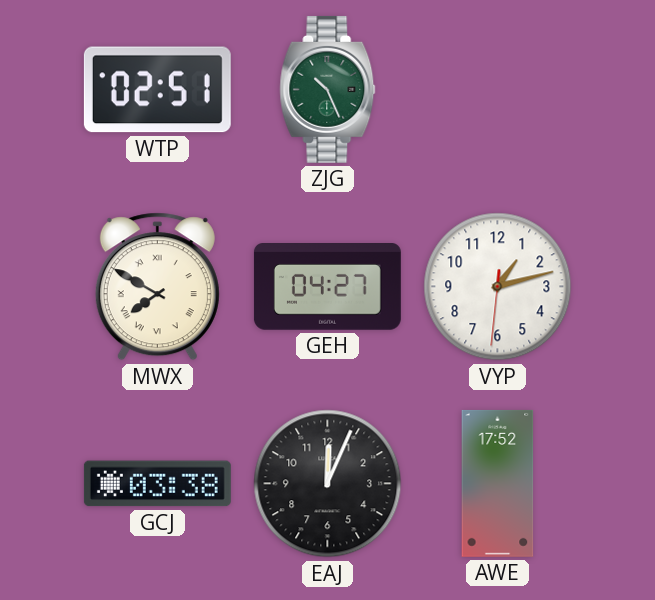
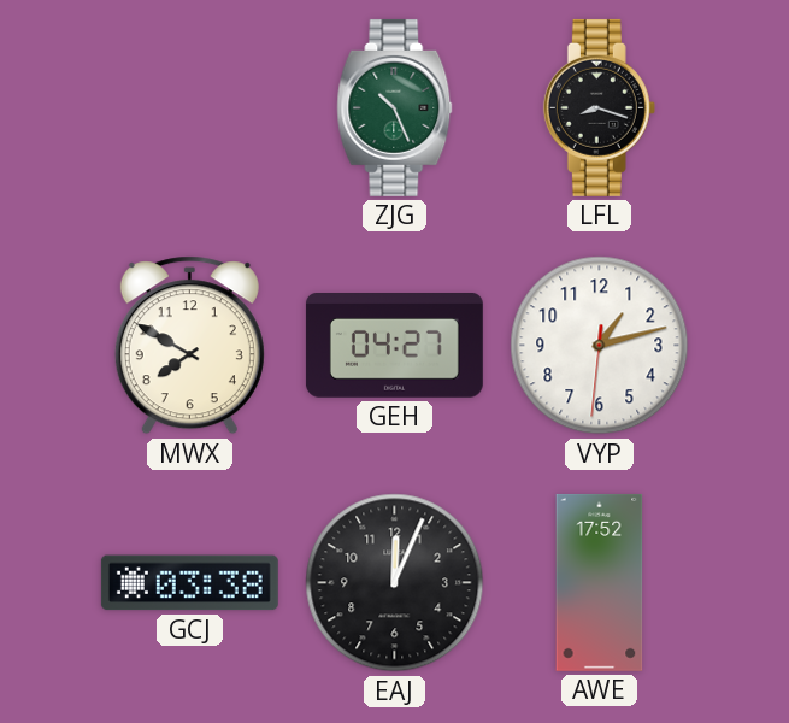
WTP: 02:51 -> none
LFL: none -> 8:18
MWX numerals: Roman -> Arabic
